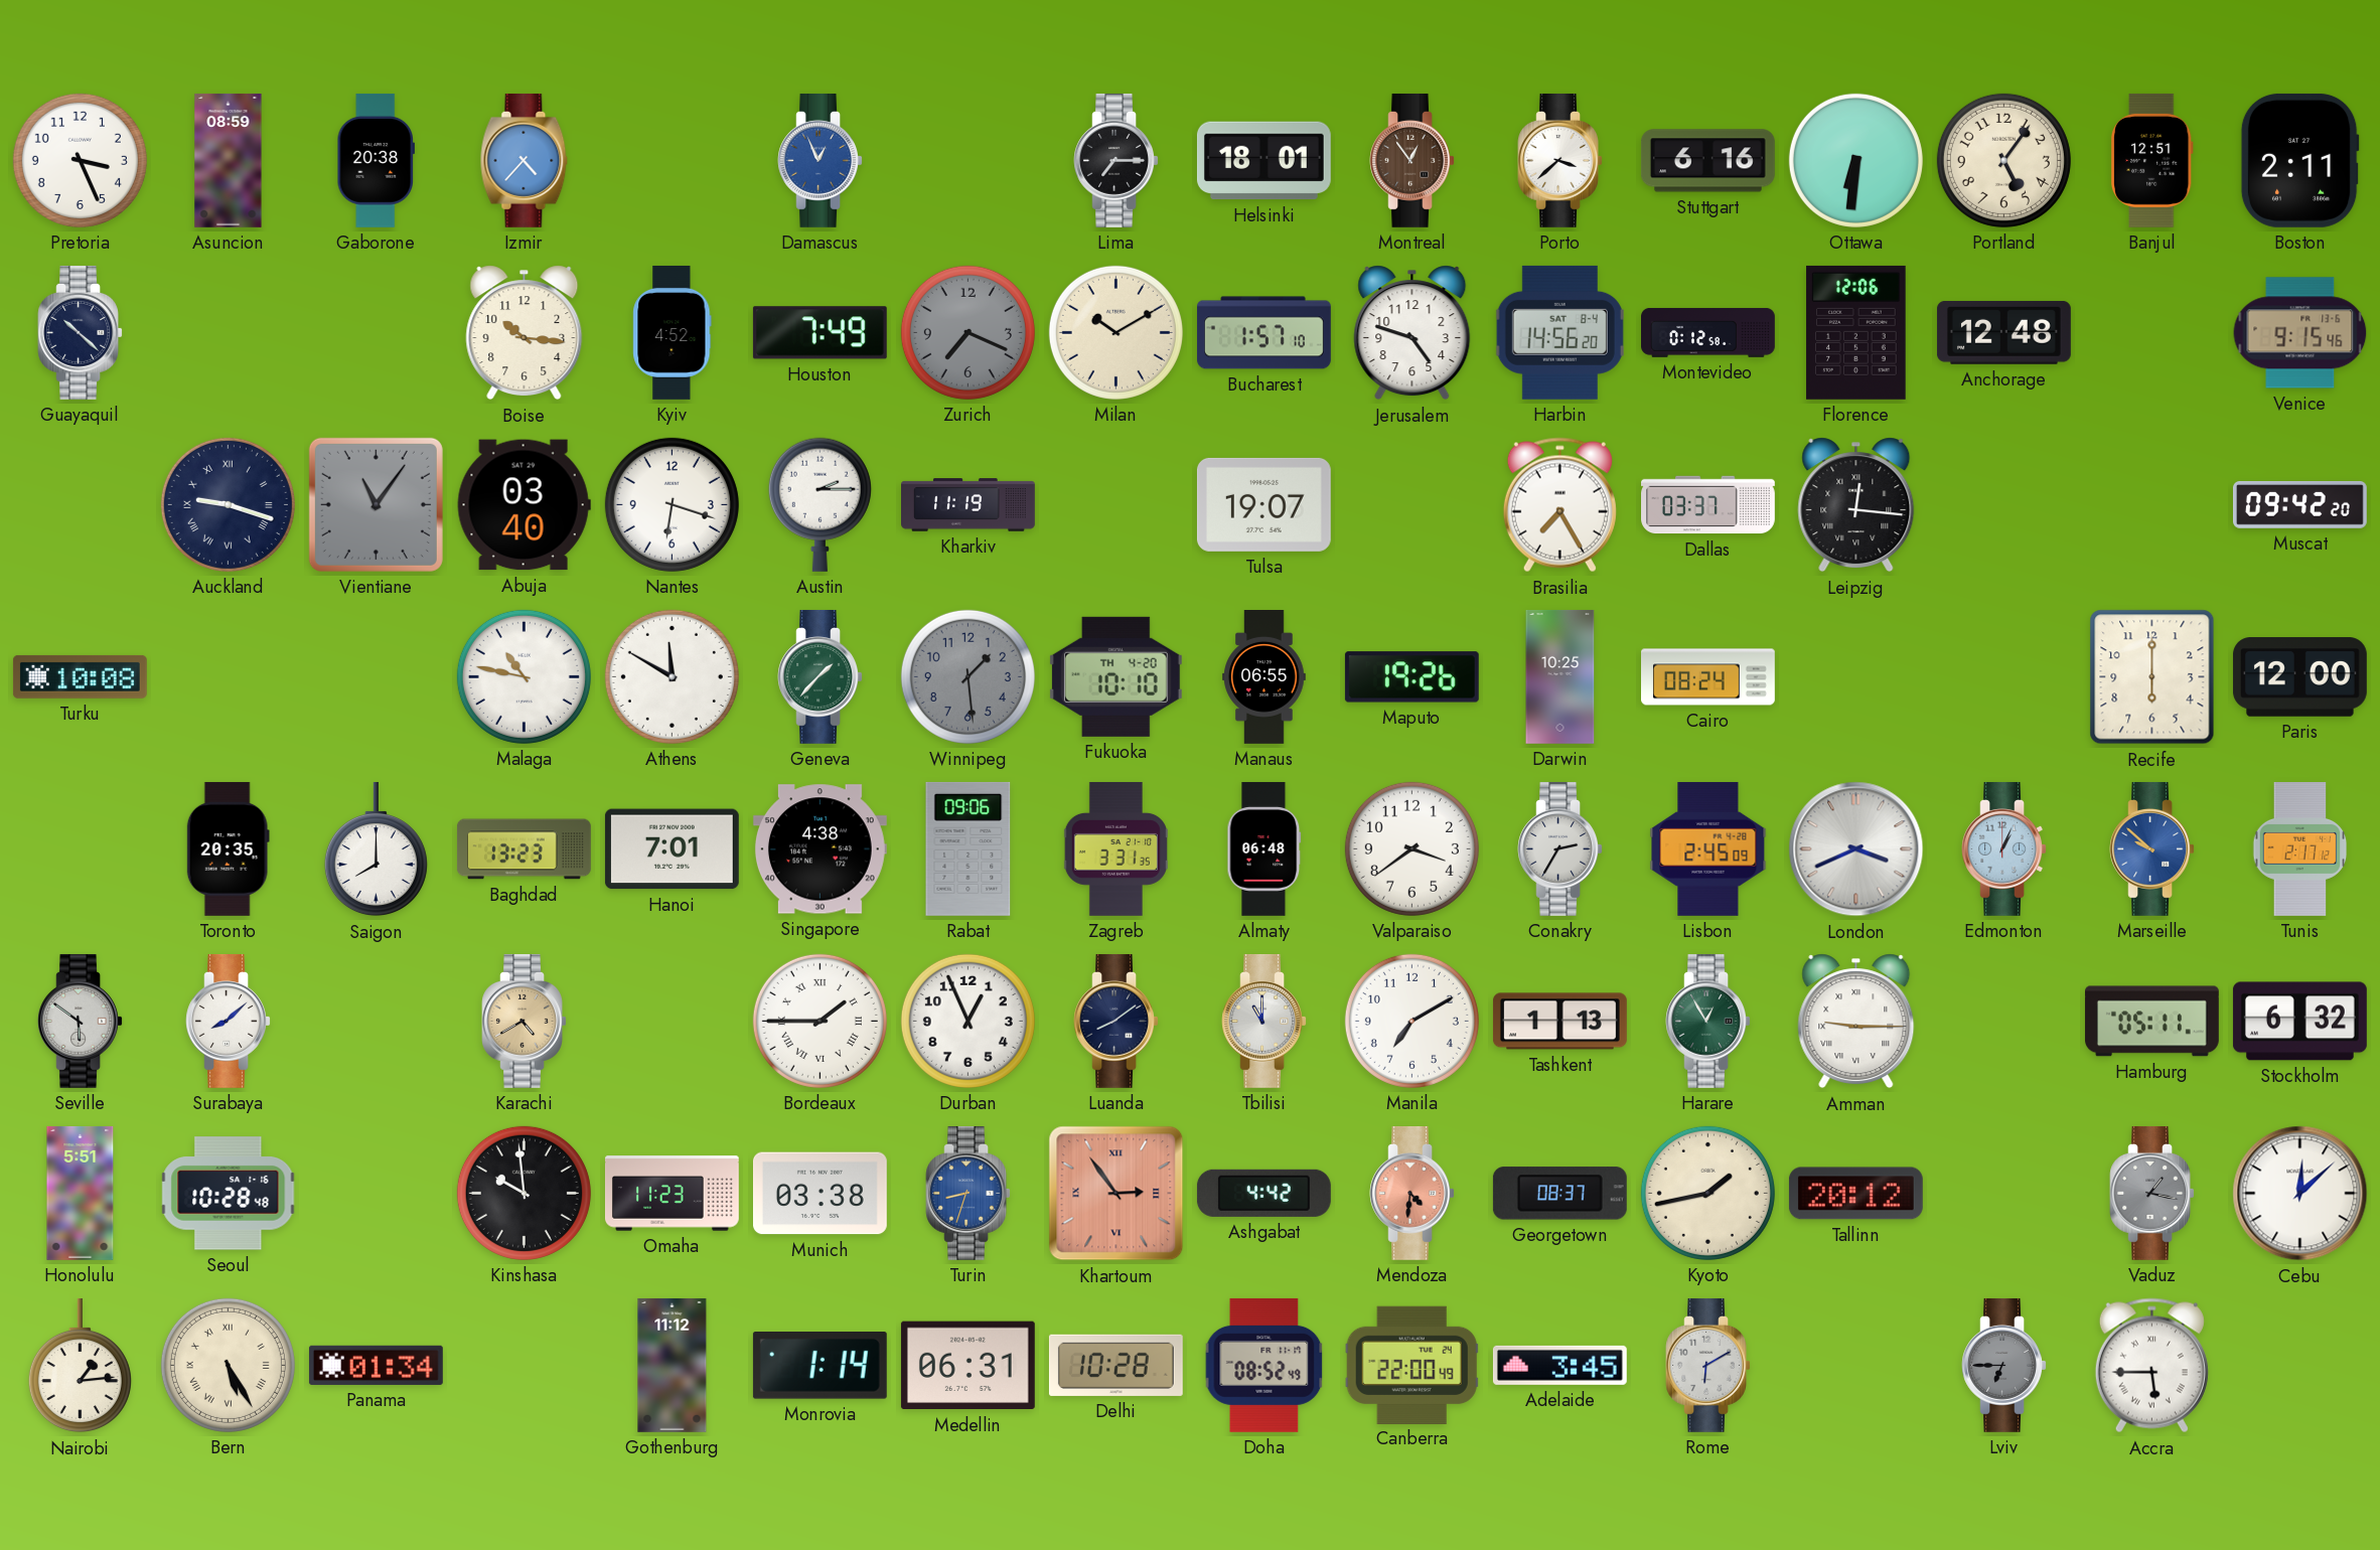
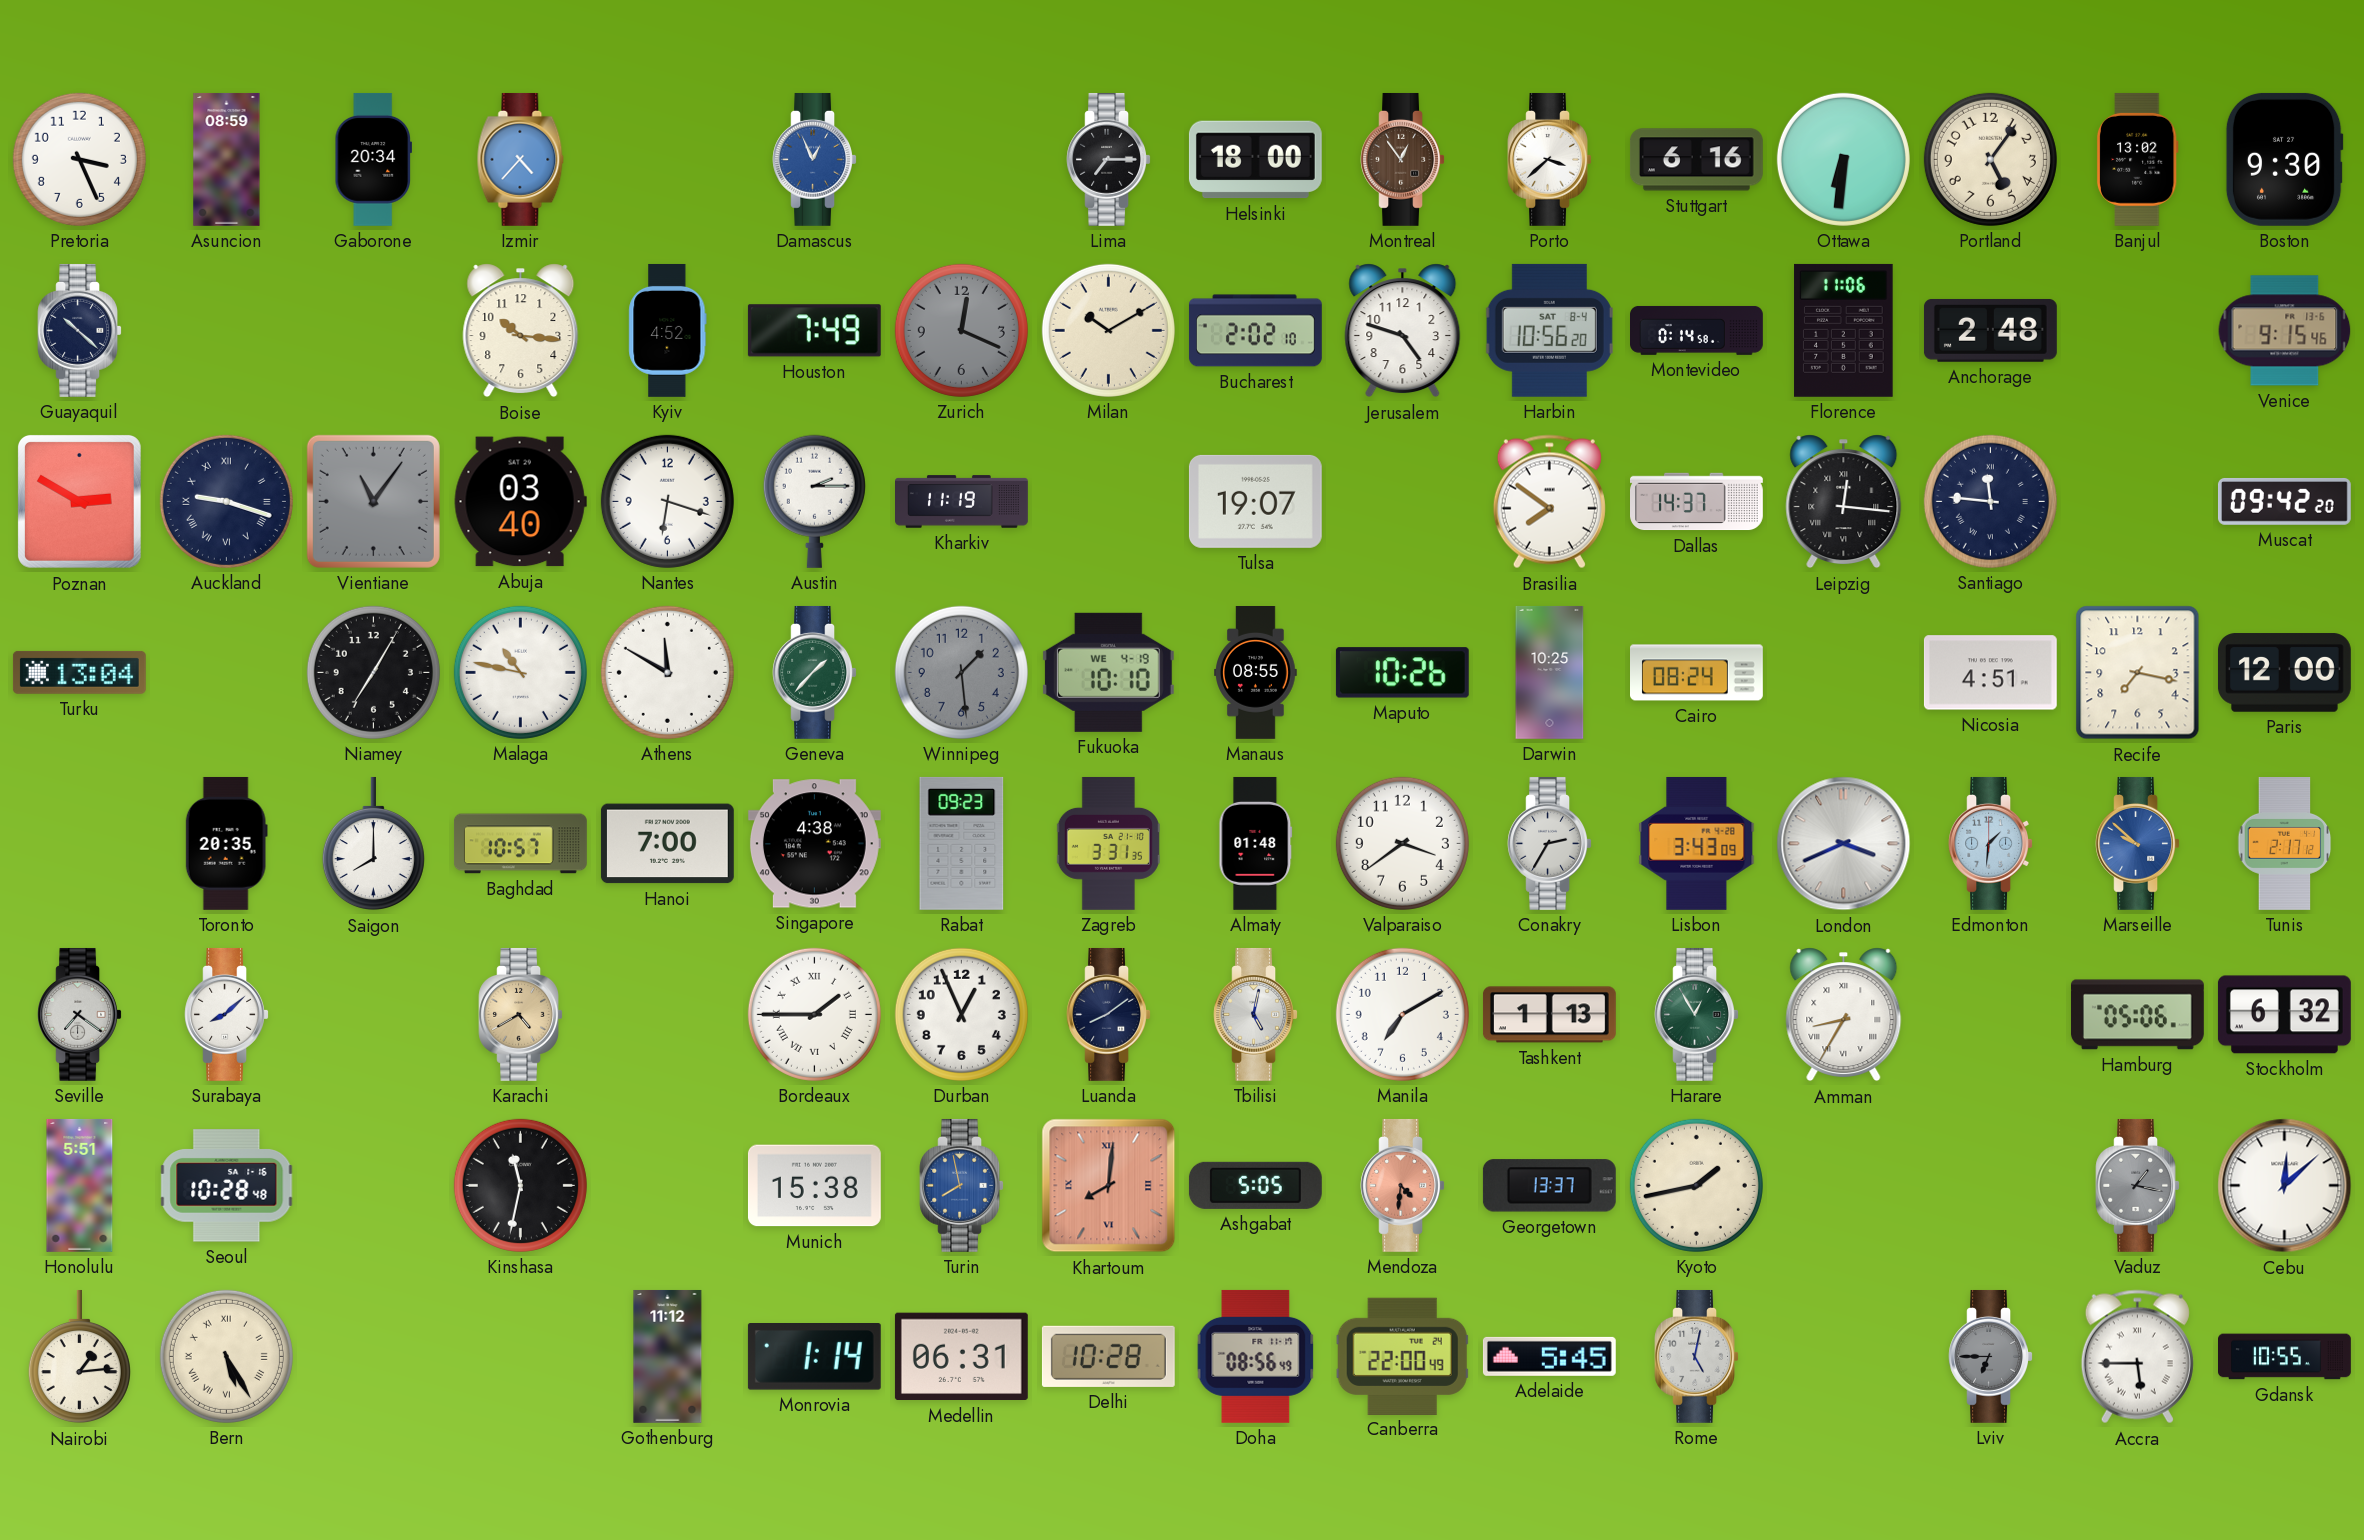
Gaborone: 20:38 -> 20:34
Helsinki: 18:01 -> 18:00
Banjul: 12:51 -> 13:02
Boston: 2:11 -> 9:30
Zurich: 7:19 -> 12:19
Bucharest: 1:57 -> 2:02
Harbin: 14:56 -> 10:56
Montevideo: 0:12 -> 0:14
Florence: 12:06 -> 11:06
Anchorage: 12:48 -> 2:48
Poznan: none -> 2:50
Brasilia: 7:25 -> 7:51
Dallas: 03:37 -> 14:37
Santiago: none -> 11:46
Turku: 10:08 -> 13:04
Niamey: none -> 7:05
Fukuoka date: TH 4-20 -> WE 4-19
Manaus: 06:55 -> 08:55
Maputo: 19:26 -> 10:26
Nicosia: none -> 4:51
Recife: 6:00 -> 7:17
Baghdad: 13:23 -> 10:57
Hanoi: 7:01 -> 7:00
Rabat: 09:06 -> 09:23
Almaty: 06:48 -> 01:48
Lisbon: 2:45 -> 3:43
Edmonton: 1:04 -> 1:31
Seville: 5:51 -> 7:21
Tbilisi: 11:00 -> 5:02
Amman: 9:15 -> 8:35
Hamburg: 05:11 -> 05:06
Kinshasa: 9:59 -> 11:32
Omaha: 11:23 -> none
Munich: 03:38 -> 15:38
Turin: 8:33 -> 7:58
Khartoum: 2:54 -> 8:01
Ashgabat: 4:42 -> 5:05
Georgetown: 08:37 -> 13:37
Tallinn: 20:12 -> none
Panama: 01:34 -> none
Doha: 08:52 -> 08:56
Adelaide: 3:45 -> 5:45
Rome: 6:10 -> 5:02
Gdansk: none -> 10:55
